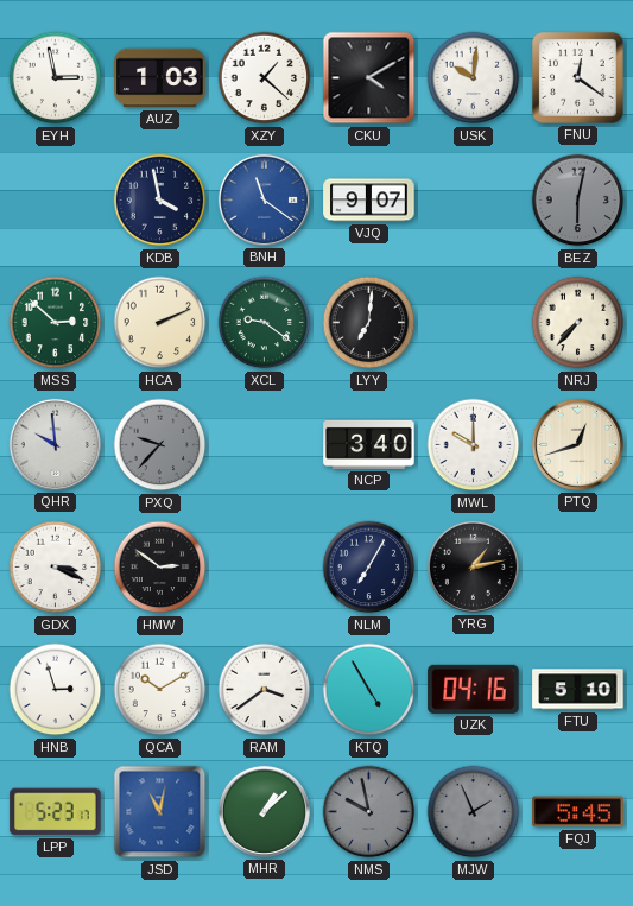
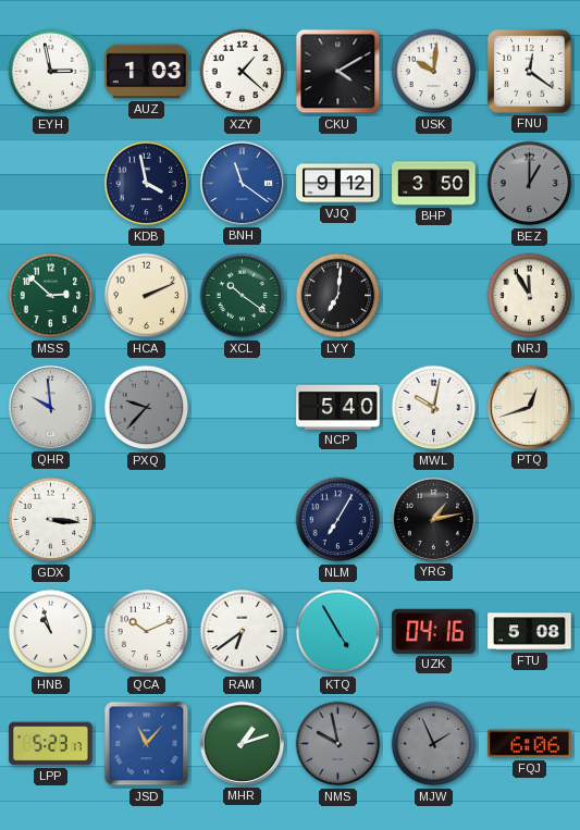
VJQ: 9:07 -> 9:12
BHP: none -> 3:50
BEZ: 6:02 -> 1:00
XCL: 9:21 -> 10:21
NRJ: 7:37 -> 11:55
NCP: 3:40 -> 5:40
MWL: 10:00 -> 10:02
GDX: 3:19 -> 3:16
HMW: 2:51 -> none
HNB: 2:57 -> 10:57
QCA: 10:10 -> 10:11
RAM: 3:39 -> 6:39
FTU: 5:10 -> 5:08
JSD: 11:02 -> 11:07
MHR: 1:08 -> 1:12
FQJ: 5:45 -> 6:06
